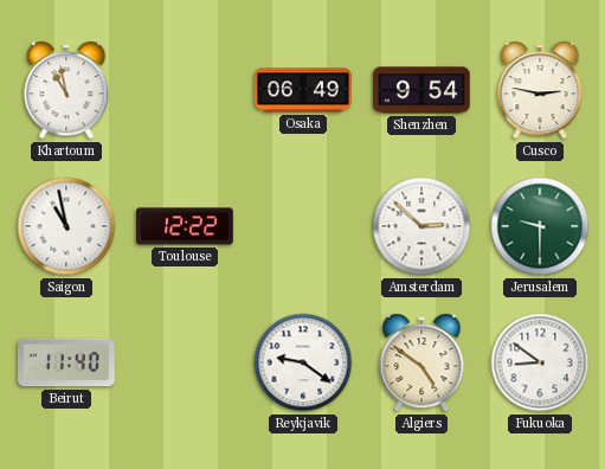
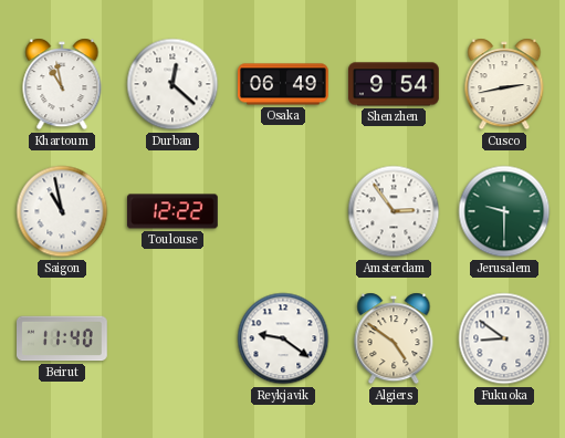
Durban: none -> 12:22
Cusco: 2:47 -> 2:43
Amsterdam: 2:52 -> 2:54
